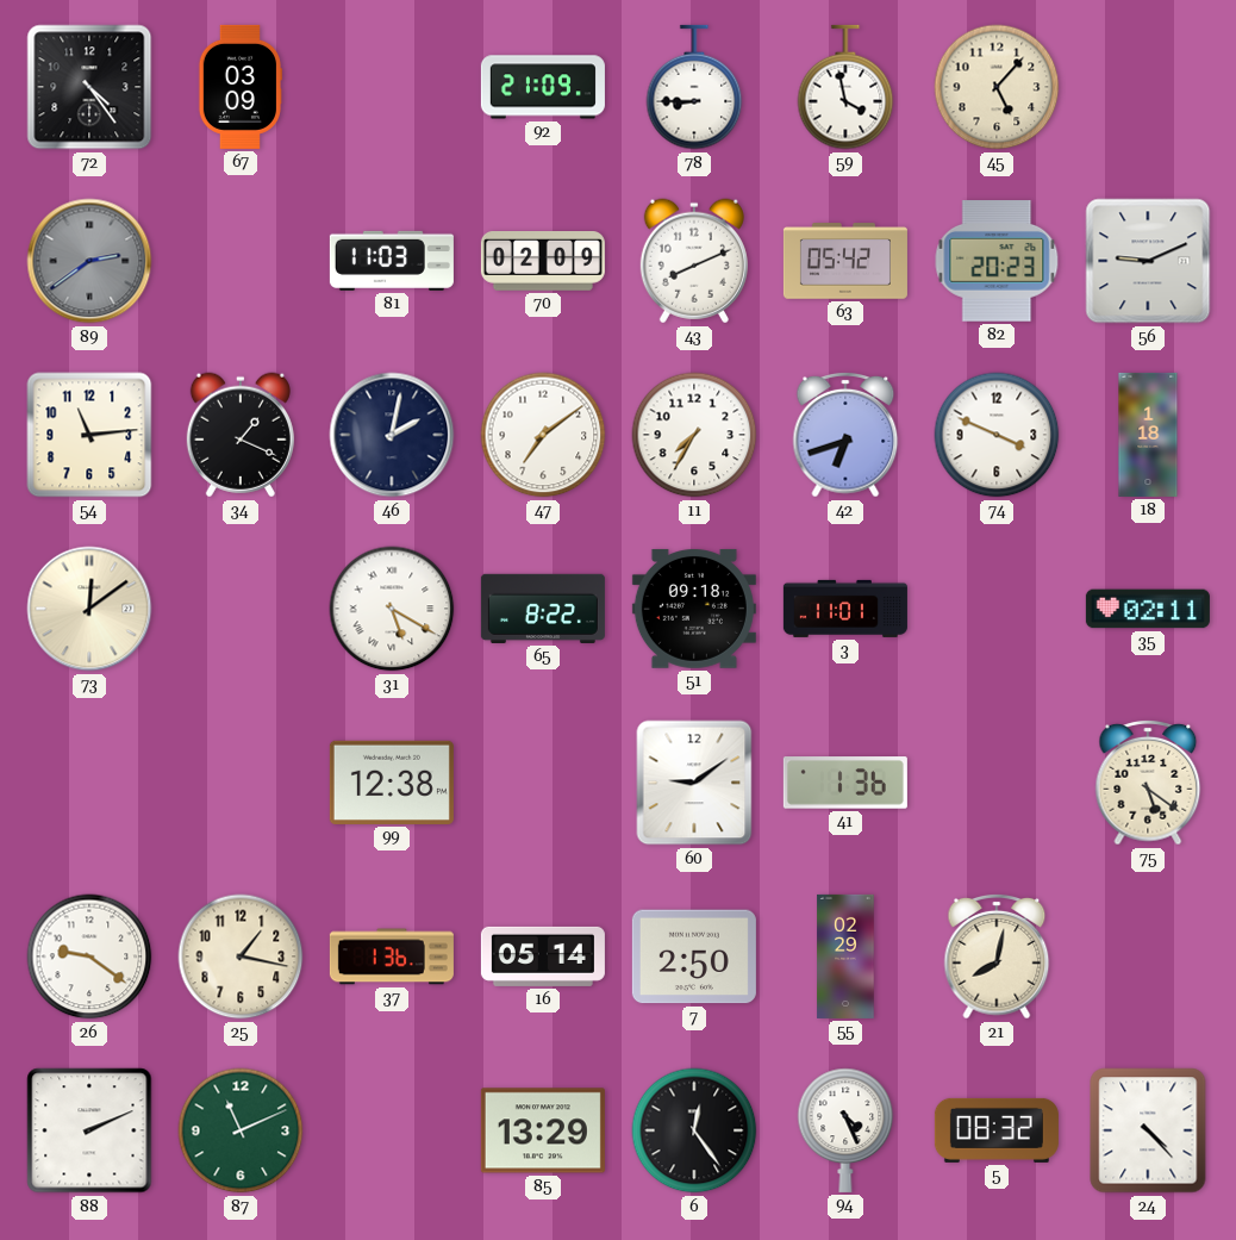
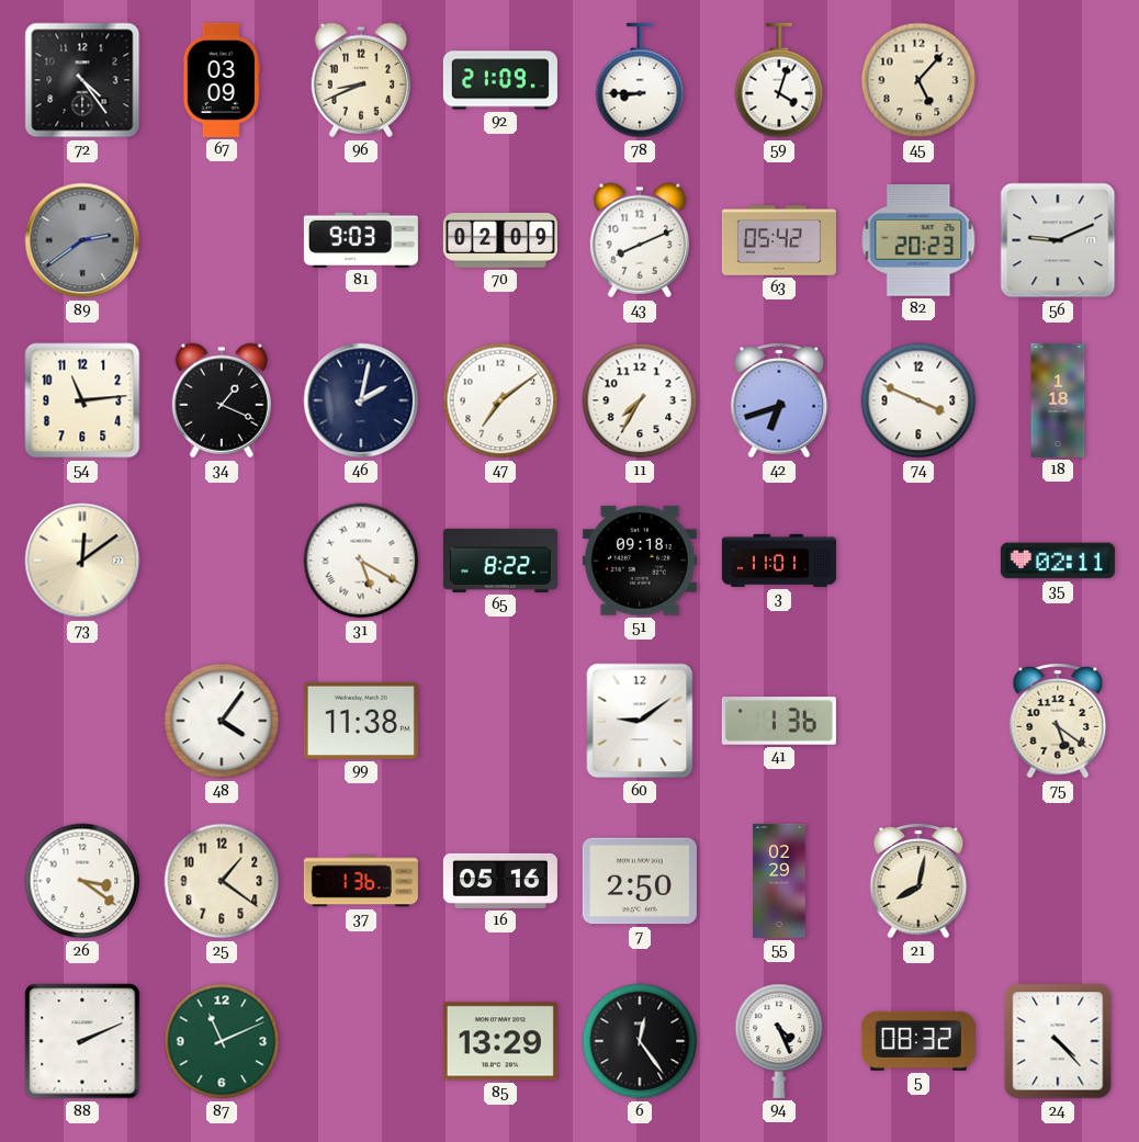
96: none -> 8:41
59: 3:58 -> 4:03
81: 11:03 -> 9:03
48: none -> 4:06
99: 12:38 -> 11:38
26: 9:21 -> 3:21
25: 1:17 -> 1:21
16: 05:14 -> 05:16
